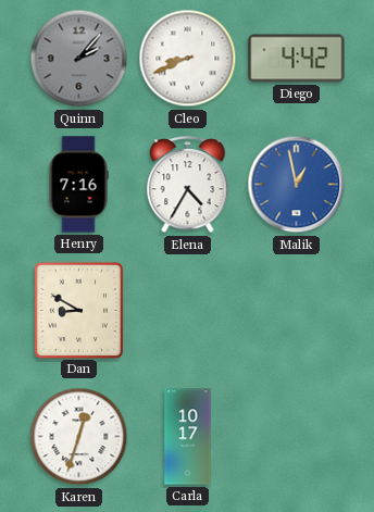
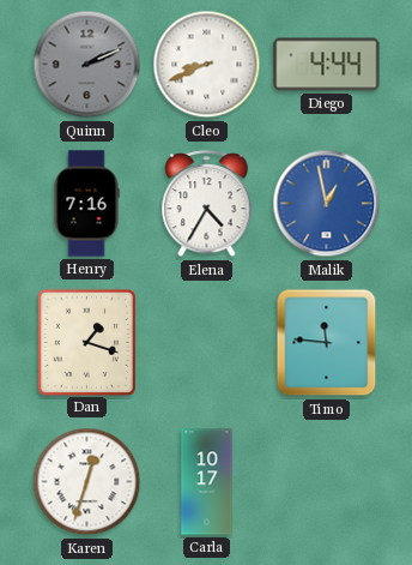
Quinn: 2:07 -> 2:11
Diego: 4:42 -> 4:44
Dan: 8:50 -> 1:18
Timo: none -> 11:46
